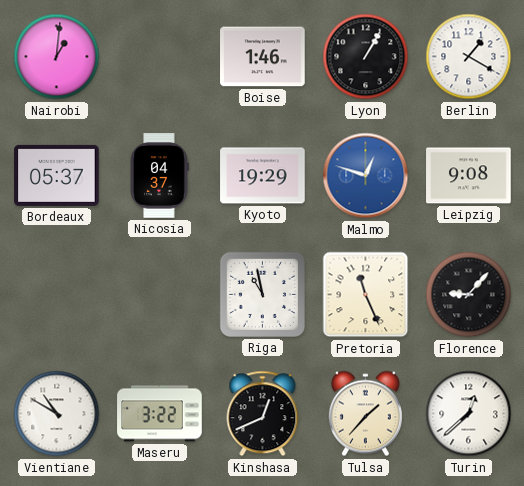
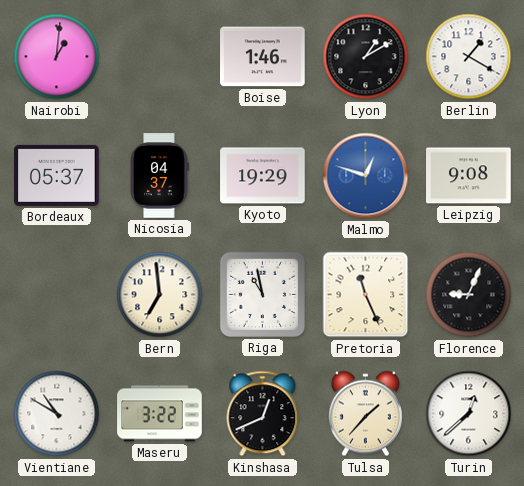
Lyon: 1:05 -> 1:10
Bern: none -> 6:59
Florence: 9:07 -> 9:04
